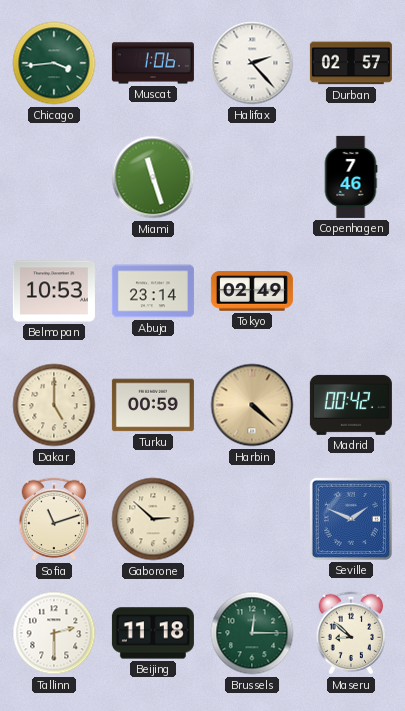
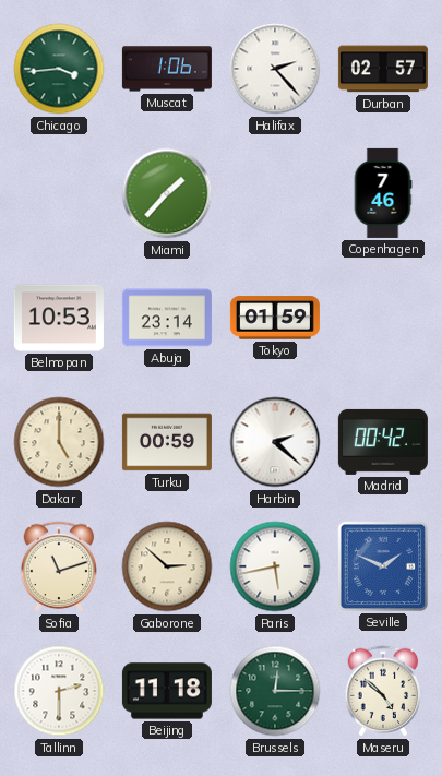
Miami: 11:27 -> 1:37
Tokyo: 02:49 -> 01:59
Harbin: 4:22 -> 2:22
Harbin dial: champagne -> white
Paris: none -> 5:43
Maseru: 8:52 -> 4:52
